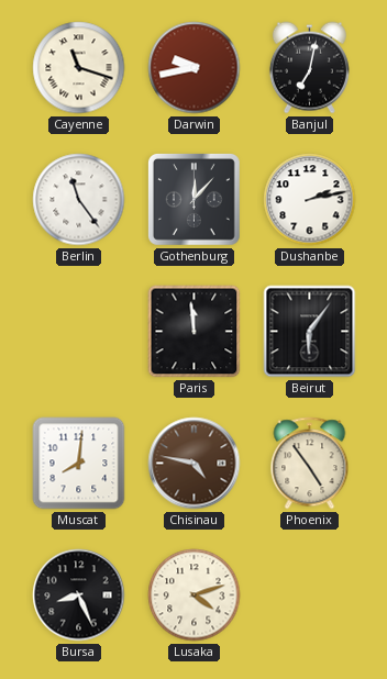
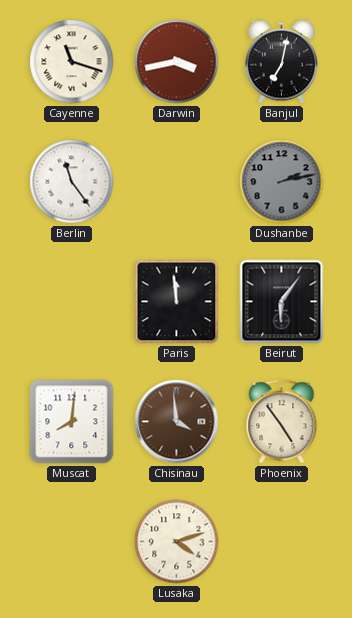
Darwin: 9:43 -> 3:43
Gothenburg: 12:07 -> none
Dushanbe dial: white -> grey
Chisinau: 4:47 -> 3:59
Bursa: 8:26 -> none
